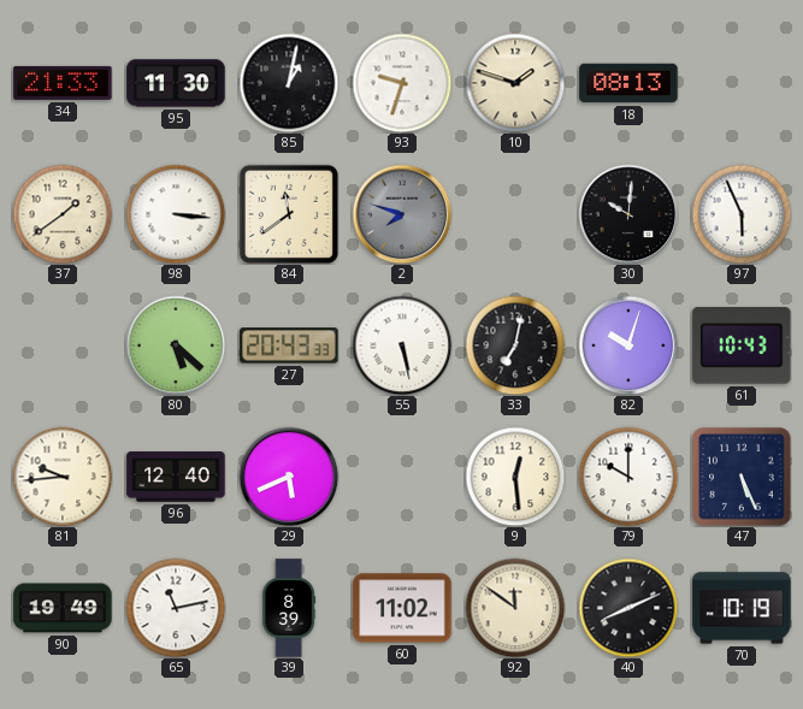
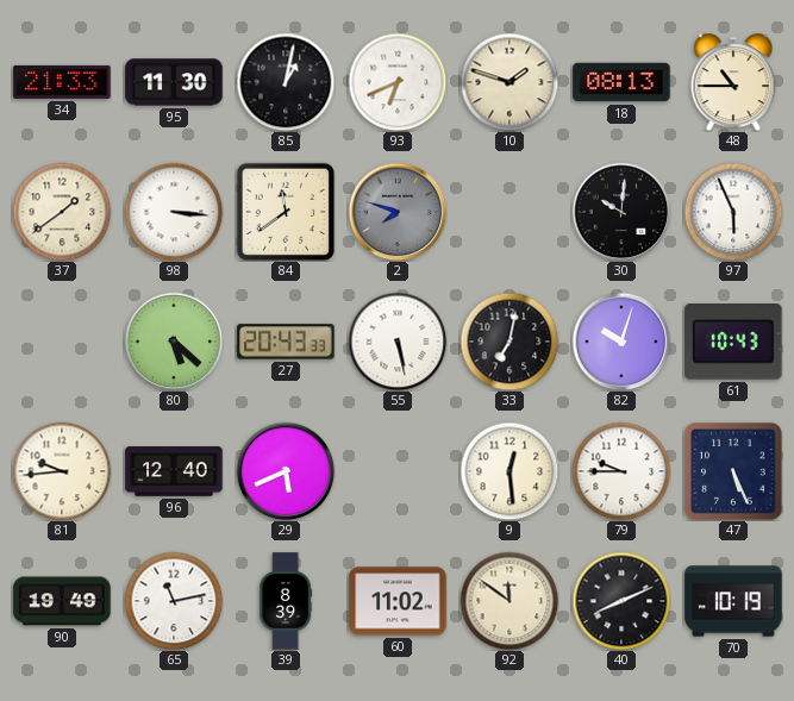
93: 9:33 -> 6:41
48: none -> 10:45
79: 10:00 -> 9:45
